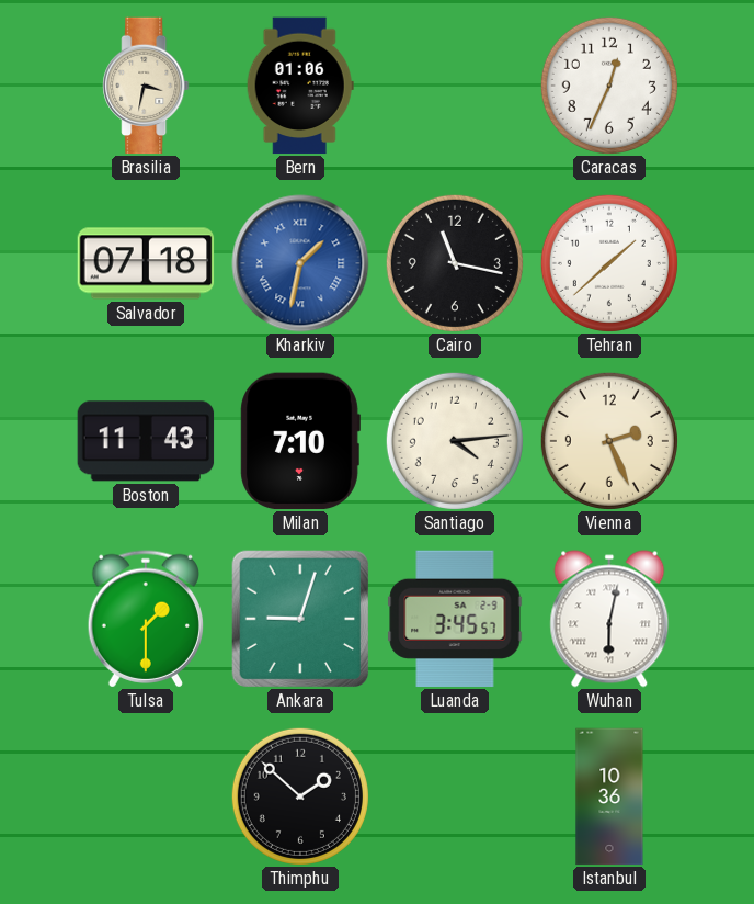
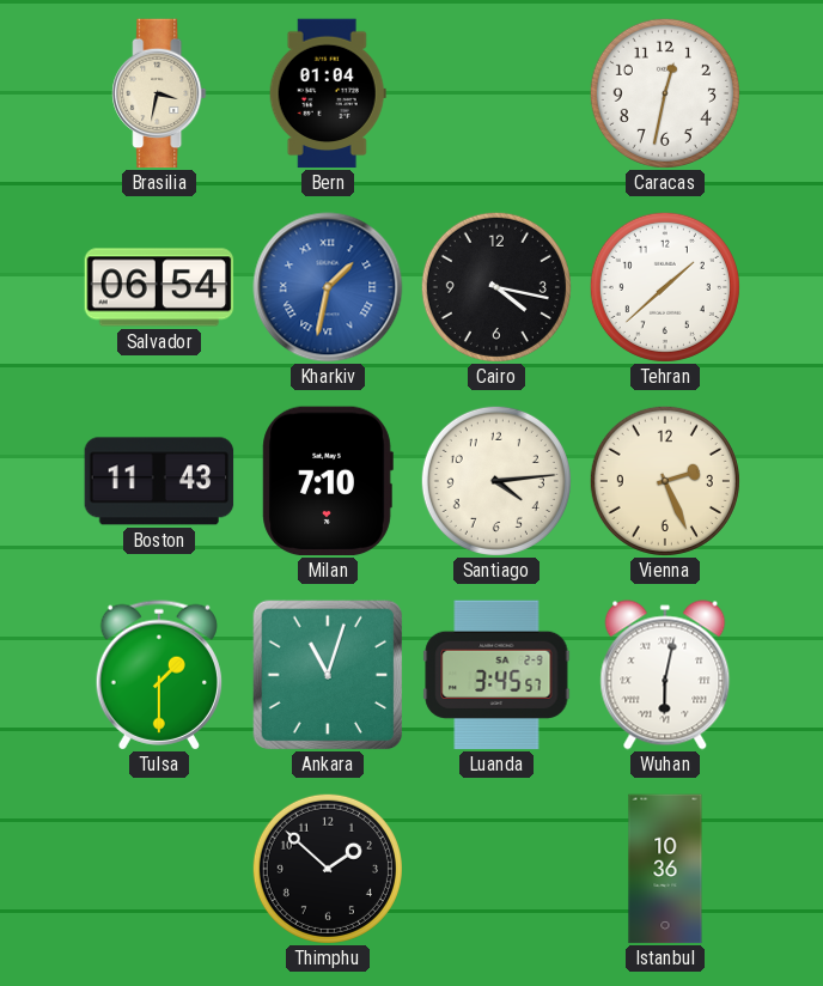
Bern: 01:06 -> 01:04
Caracas: 12:34 -> 12:32
Salvador: 07:18 -> 06:54
Cairo: 11:17 -> 4:17
Ankara: 9:03 -> 11:03
